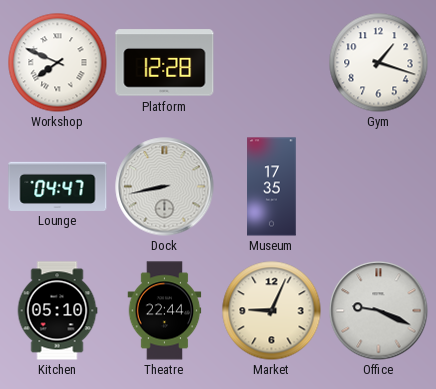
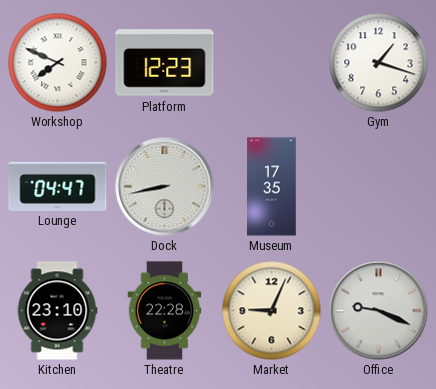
Platform: 12:28 -> 12:23
Kitchen: 05:10 -> 23:10
Theatre: 22:44 -> 22:28
